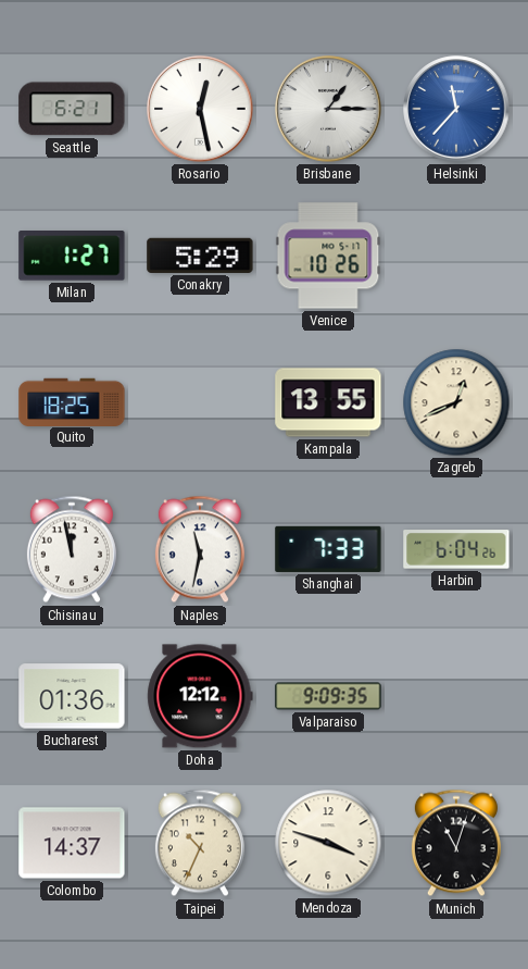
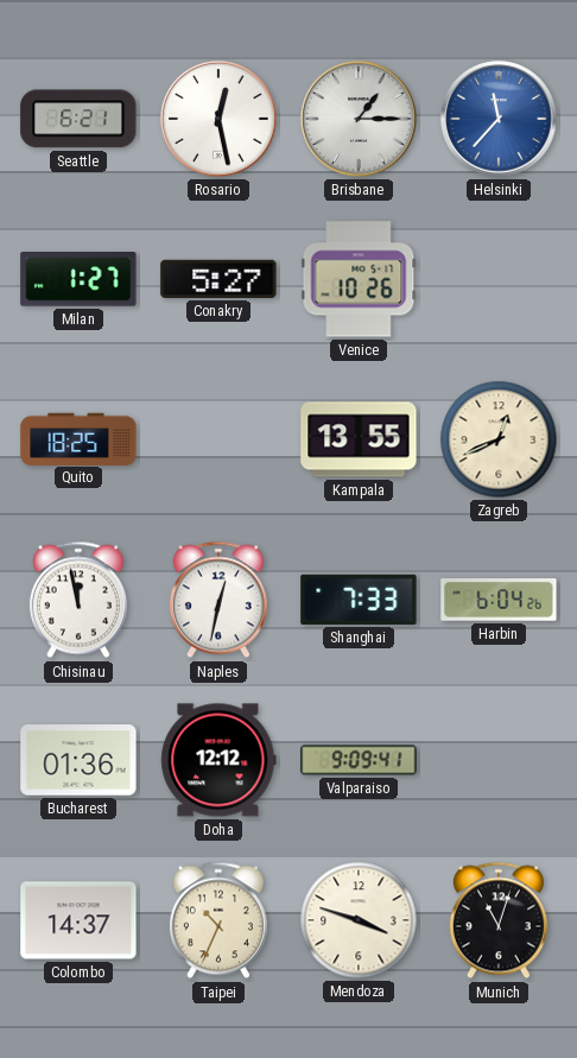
Conakry: 5:29 -> 5:27
Naples: 11:32 -> 12:32
Valparaiso: 9:09:35 -> 9:09:41
